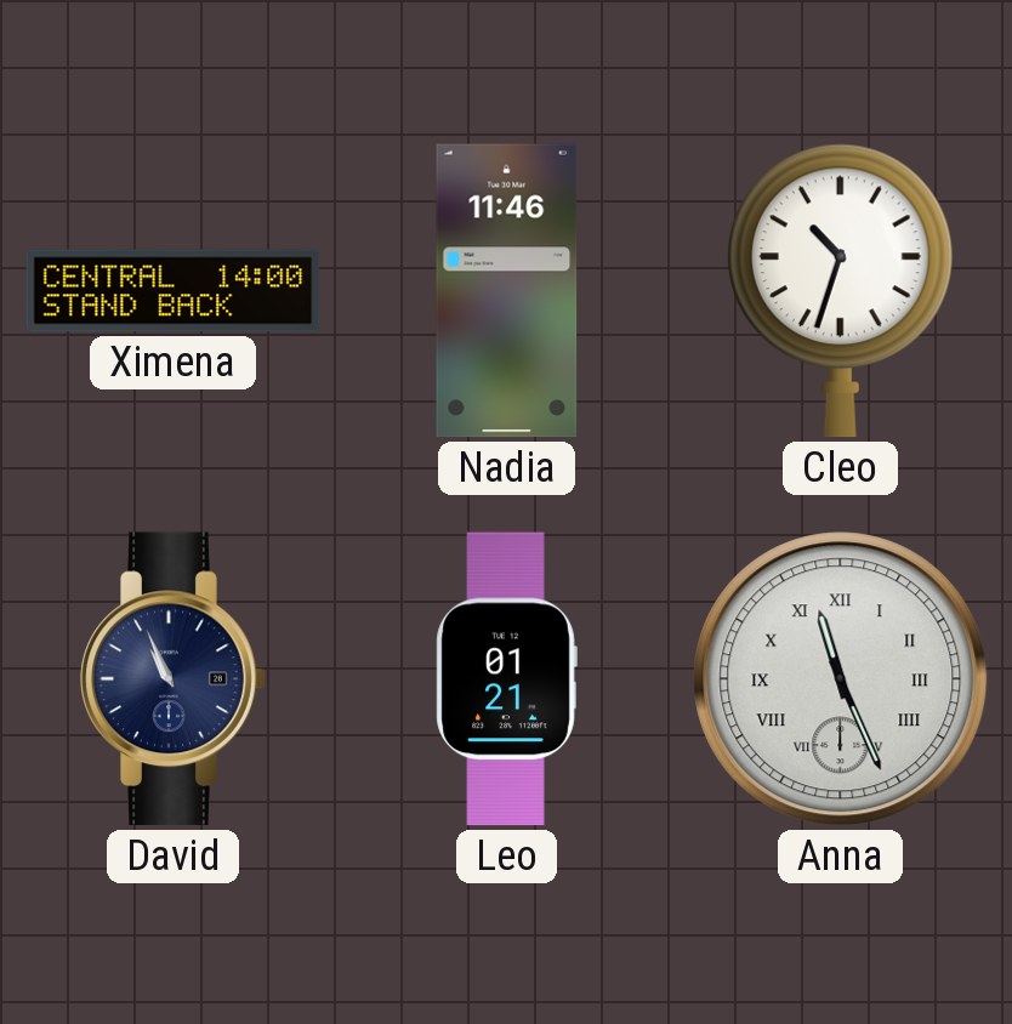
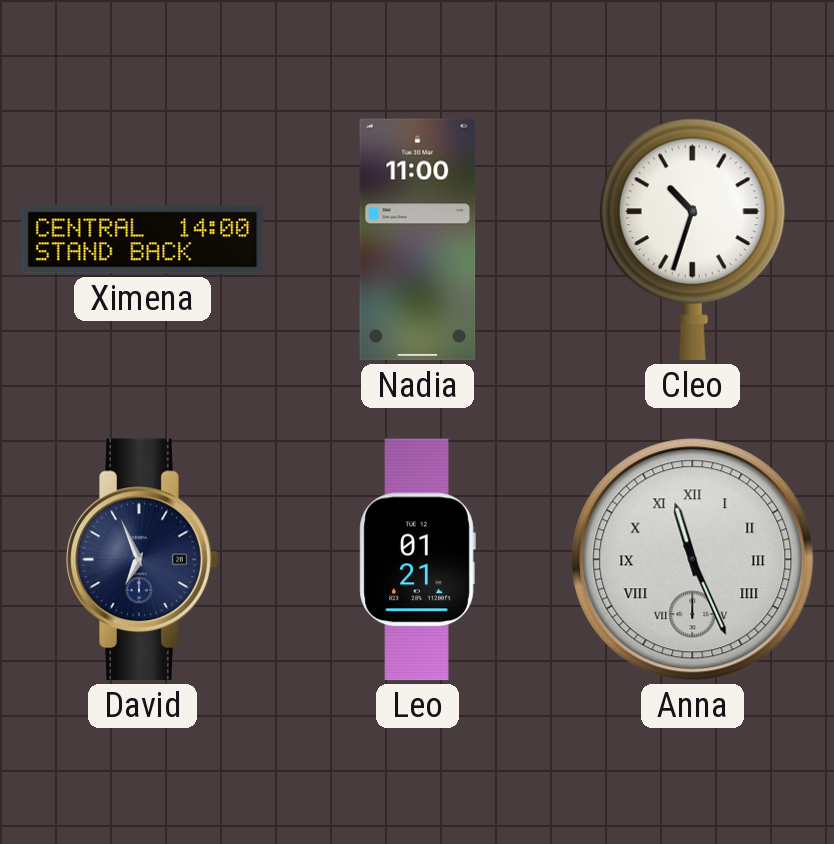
Nadia: 11:46 -> 11:00
David: 10:56 -> 6:56
